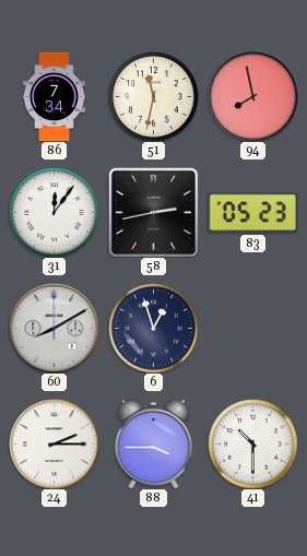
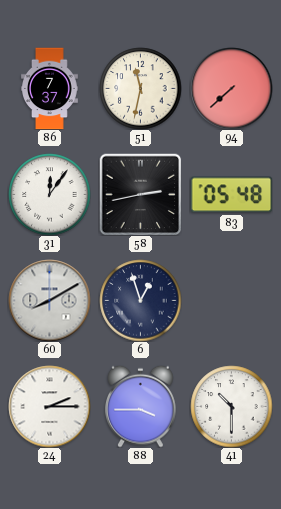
86: 7:34 -> 7:37
94: 7:58 -> 7:38
83: 05:23 -> 05:48
